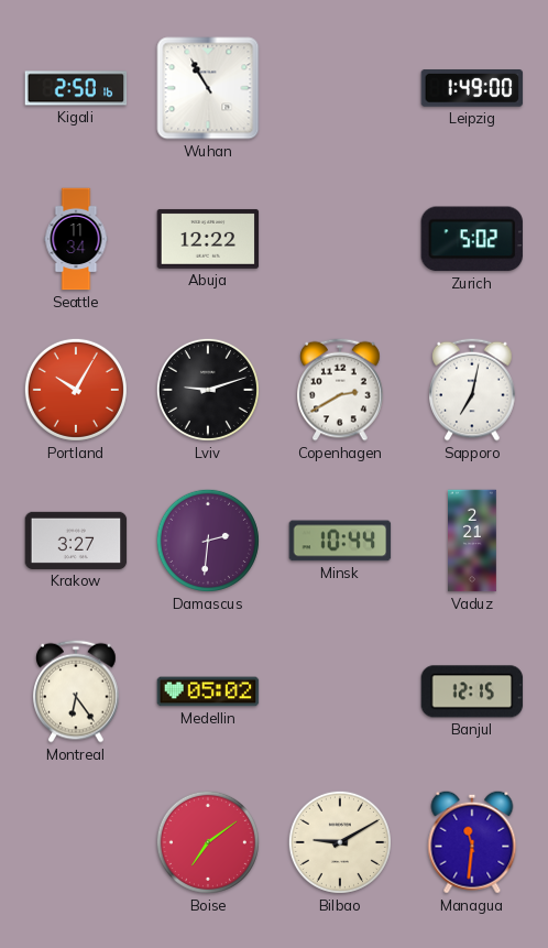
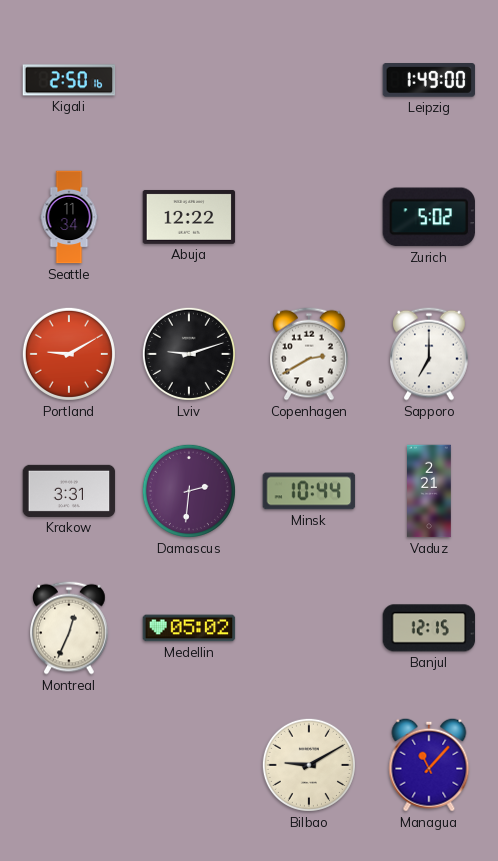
Wuhan: 10:55 -> none
Portland: 10:05 -> 9:10
Sapporo: 7:02 -> 7:00
Krakow: 3:27 -> 3:31
Montreal: 6:24 -> 12:34
Boise: 7:09 -> none
Managua: 11:31 -> 11:07
